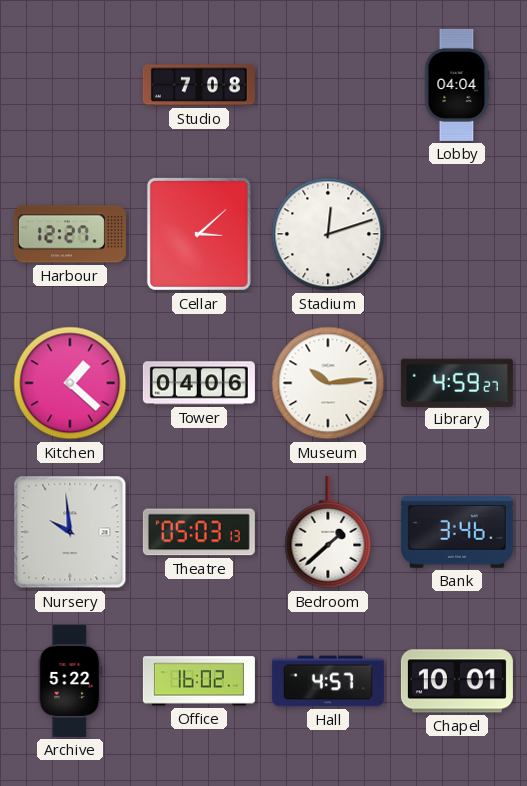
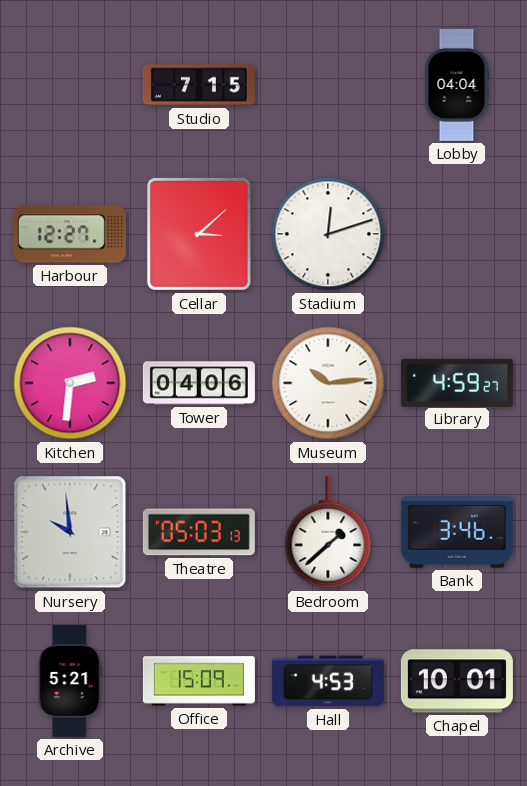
Studio: 7:08 -> 7:15
Kitchen: 1:22 -> 2:31
Archive: 5:22 -> 5:21
Office: 16:02 -> 15:09
Hall: 4:57 -> 4:53
